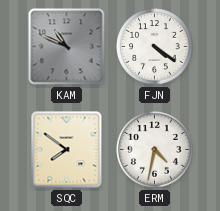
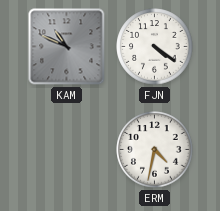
SQC: 7:51 -> none
